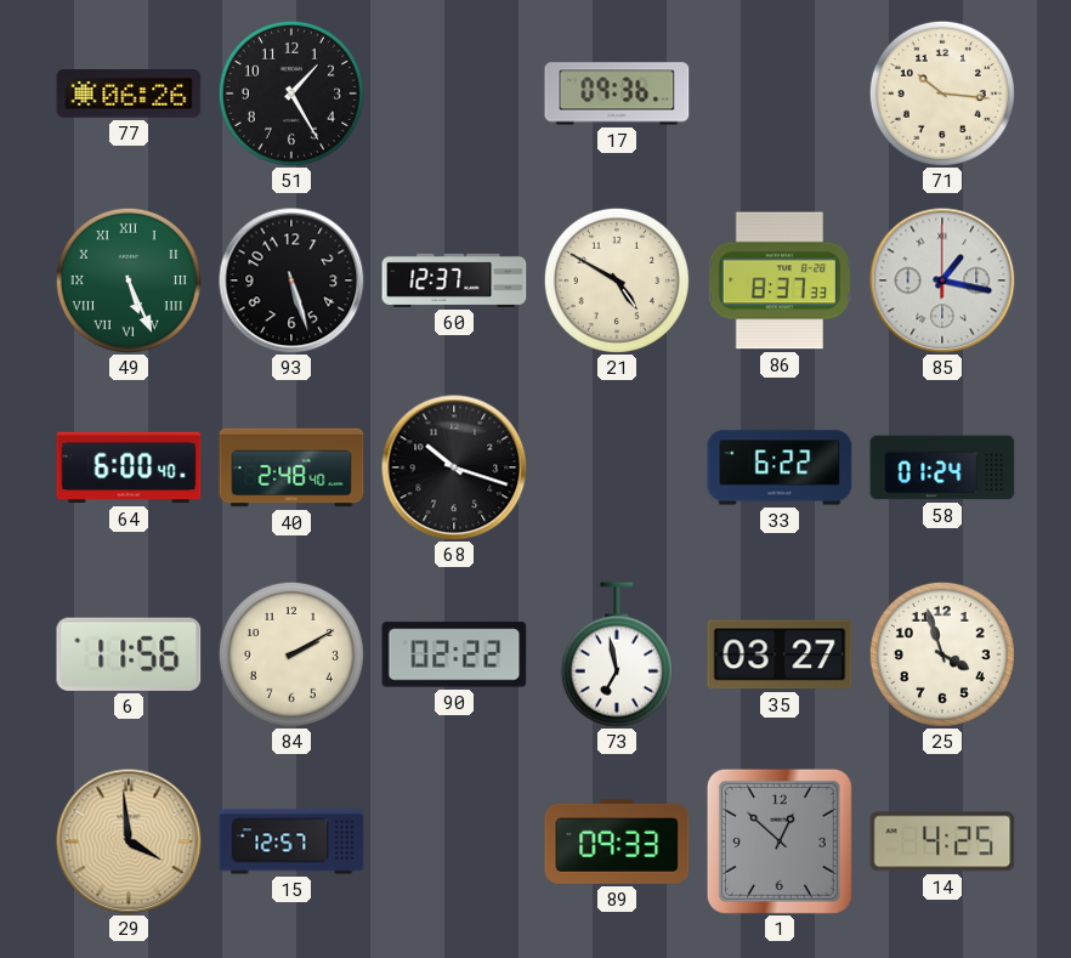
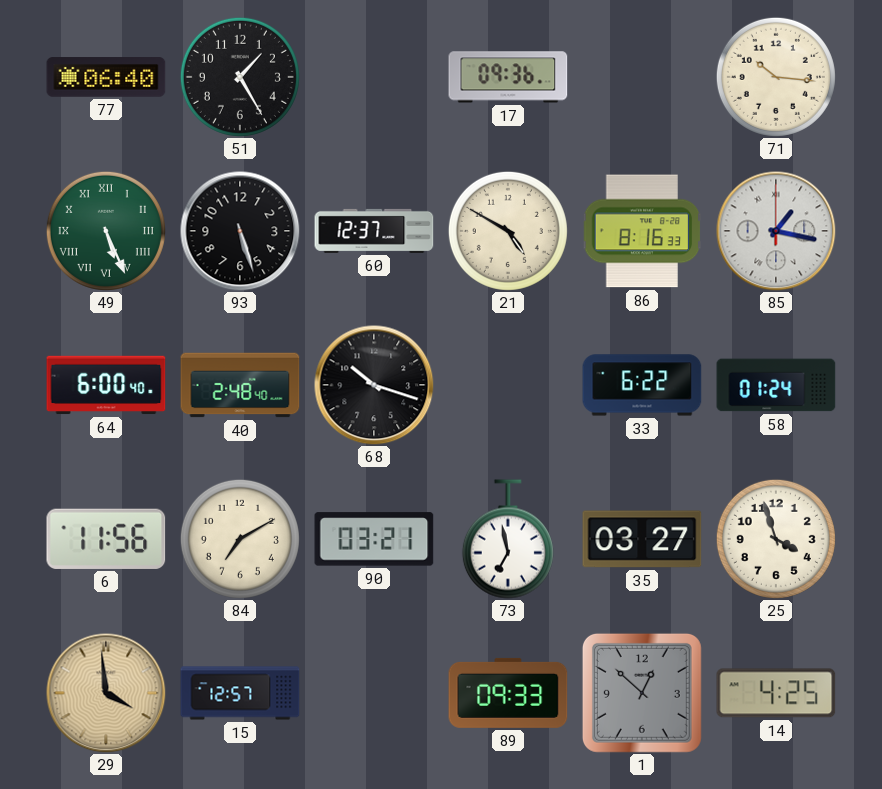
77: 06:26 -> 06:40
86: 8:37 -> 8:16
84: 2:10 -> 7:10
90: 02:22 -> 03:21
